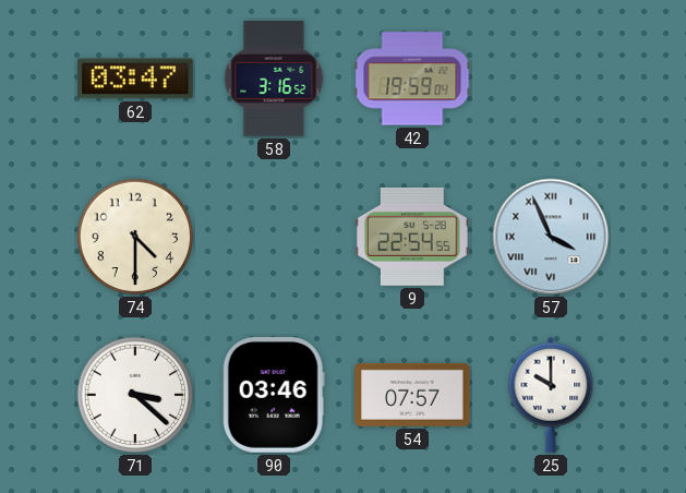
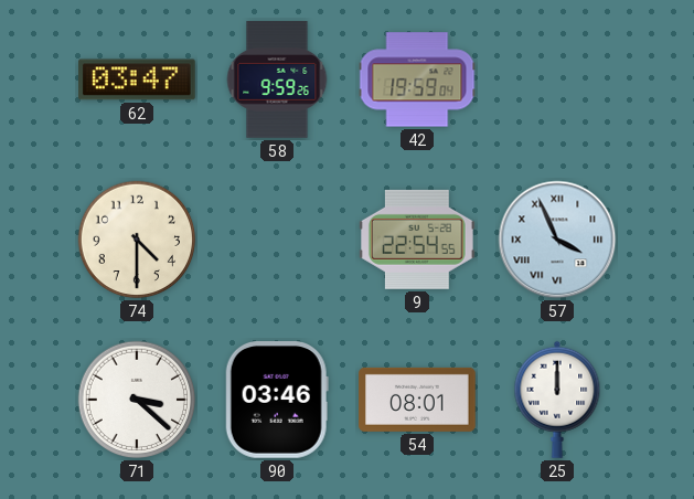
58: 3:16 -> 9:59
54: 07:57 -> 08:01
25: 10:00 -> 12:00
